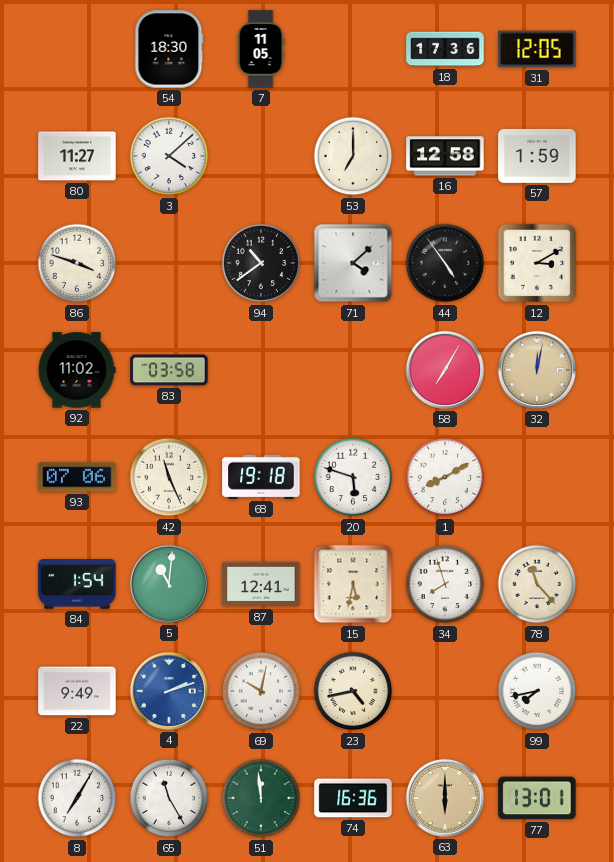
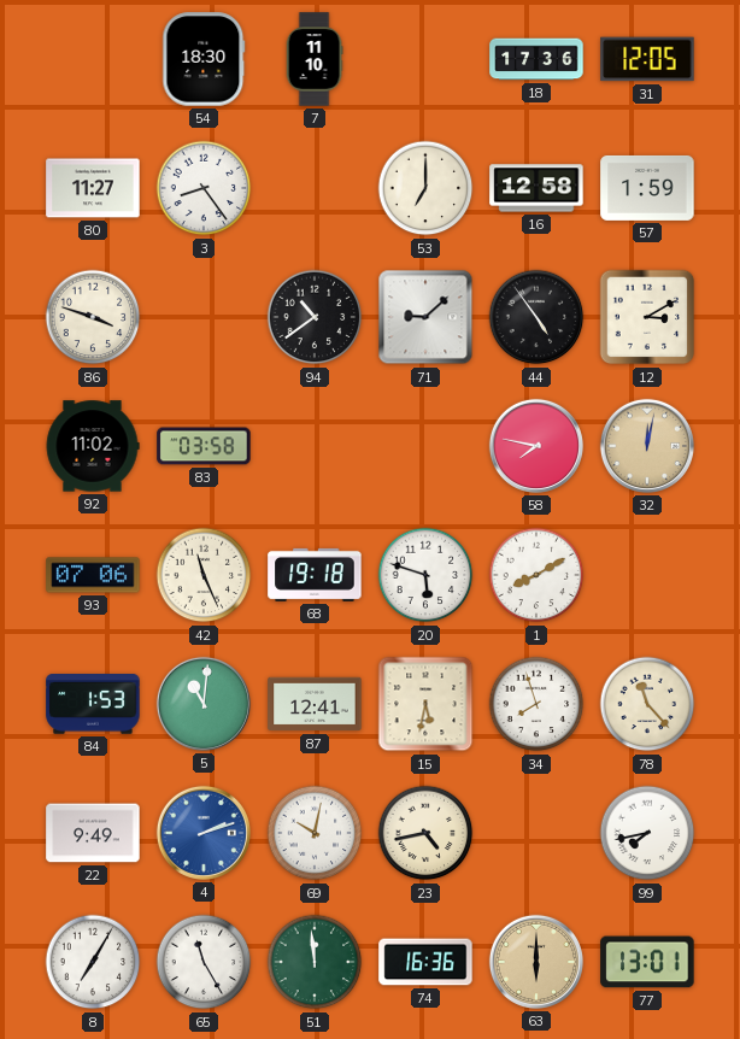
7: 11:05 -> 11:10
3: 4:08 -> 8:24
71: 4:08 -> 9:08
58: 7:05 -> 7:47
84: 1:54 -> 1:53
